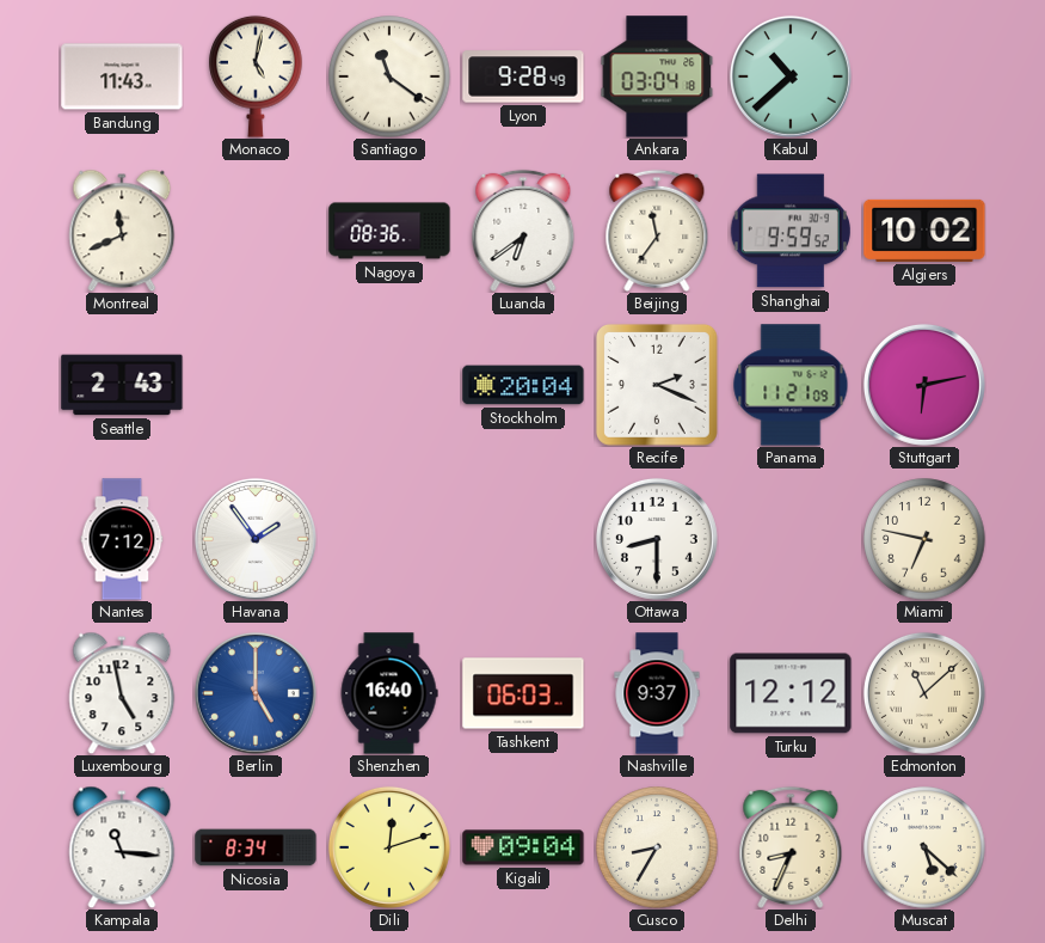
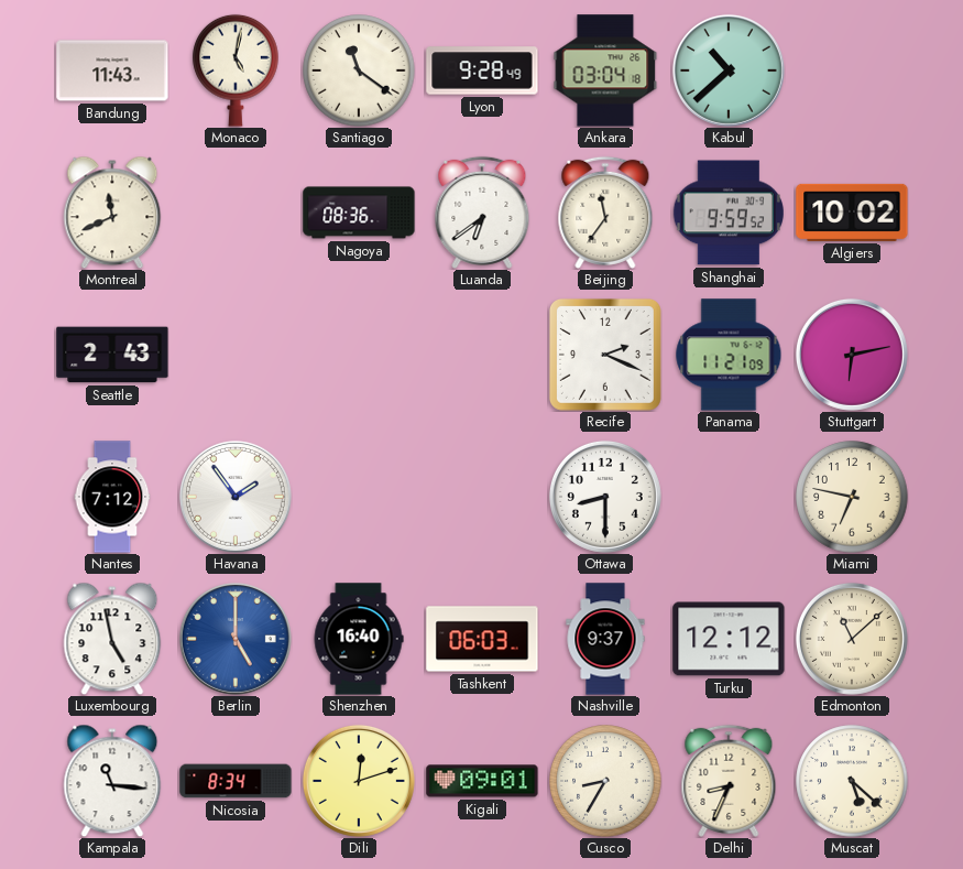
Stockholm: 20:04 -> none
Kigali: 09:04 -> 09:01
